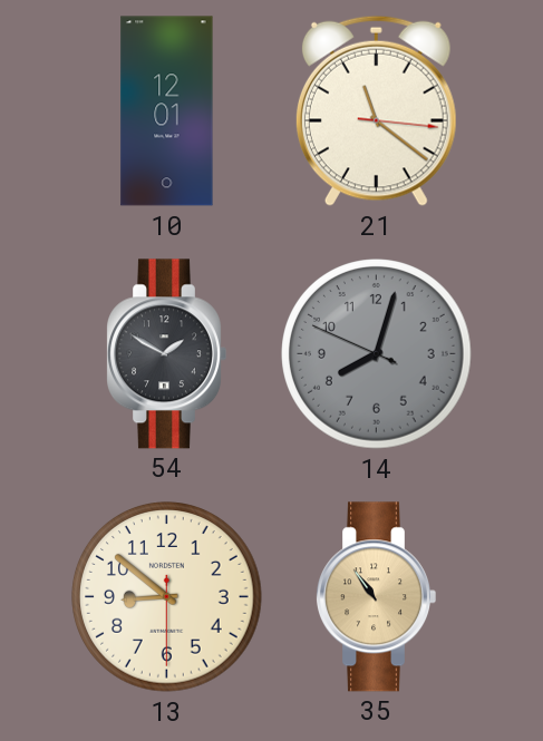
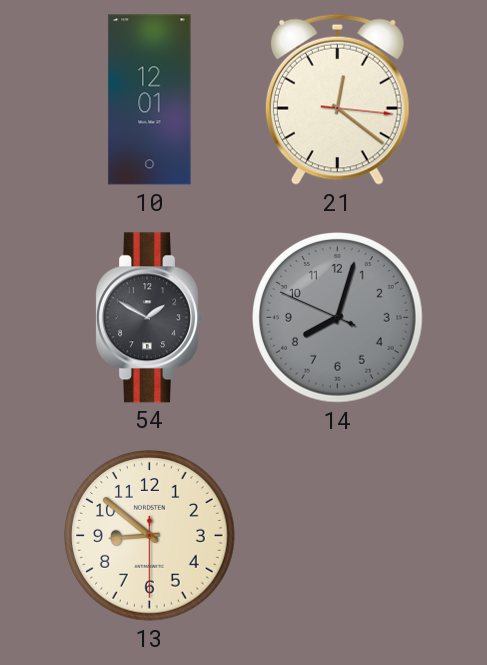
21: 11:21 -> 12:21
35: 10:54 -> none
